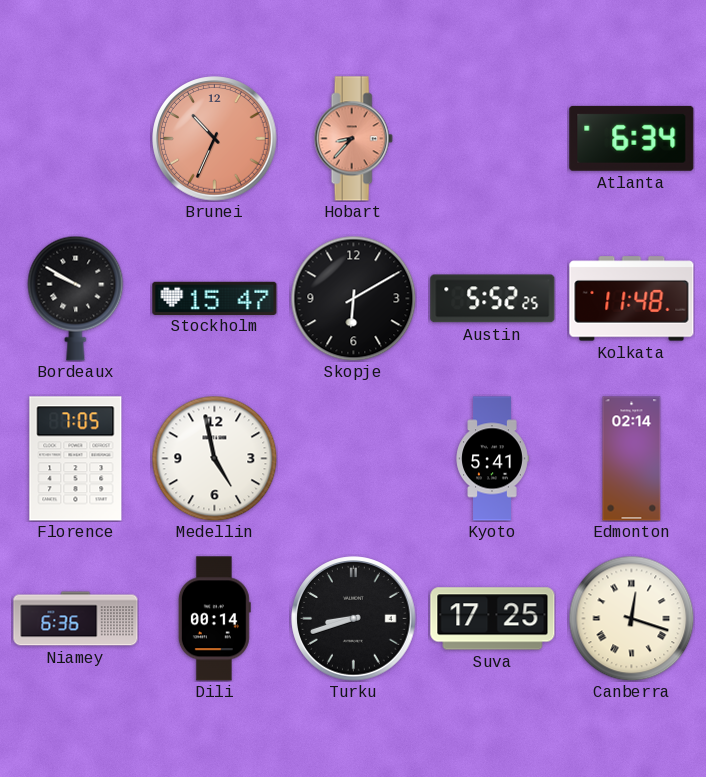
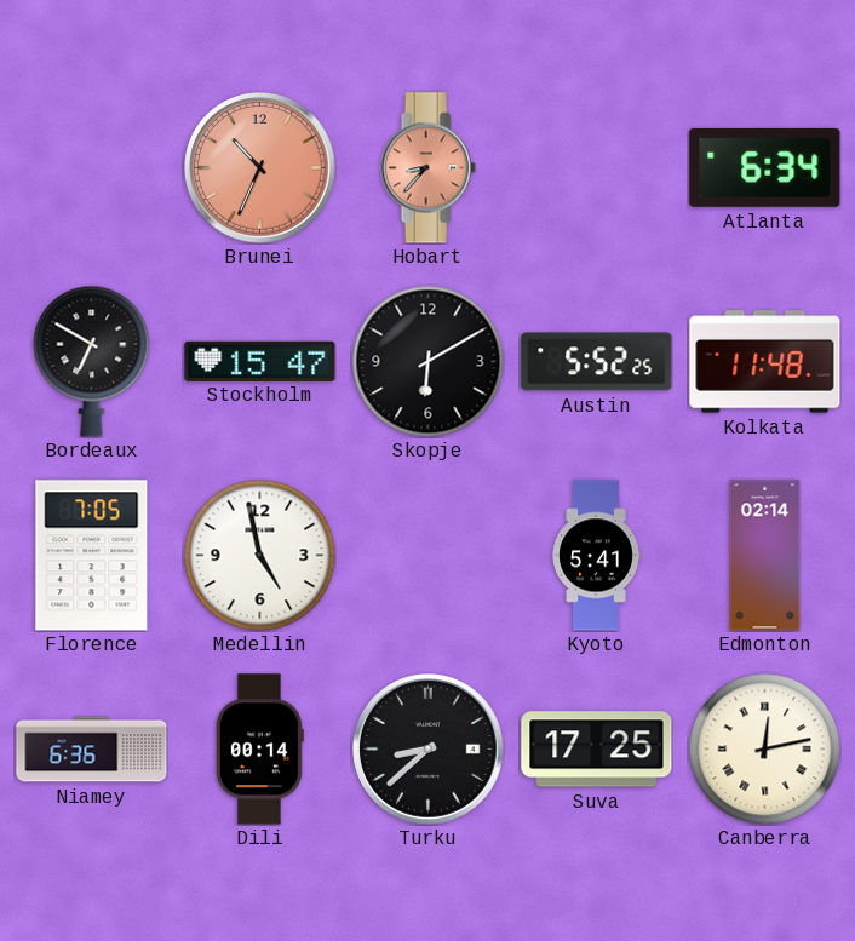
Bordeaux: 9:50 -> 6:50
Turku: 8:42 -> 8:38
Canberra: 12:18 -> 12:13
